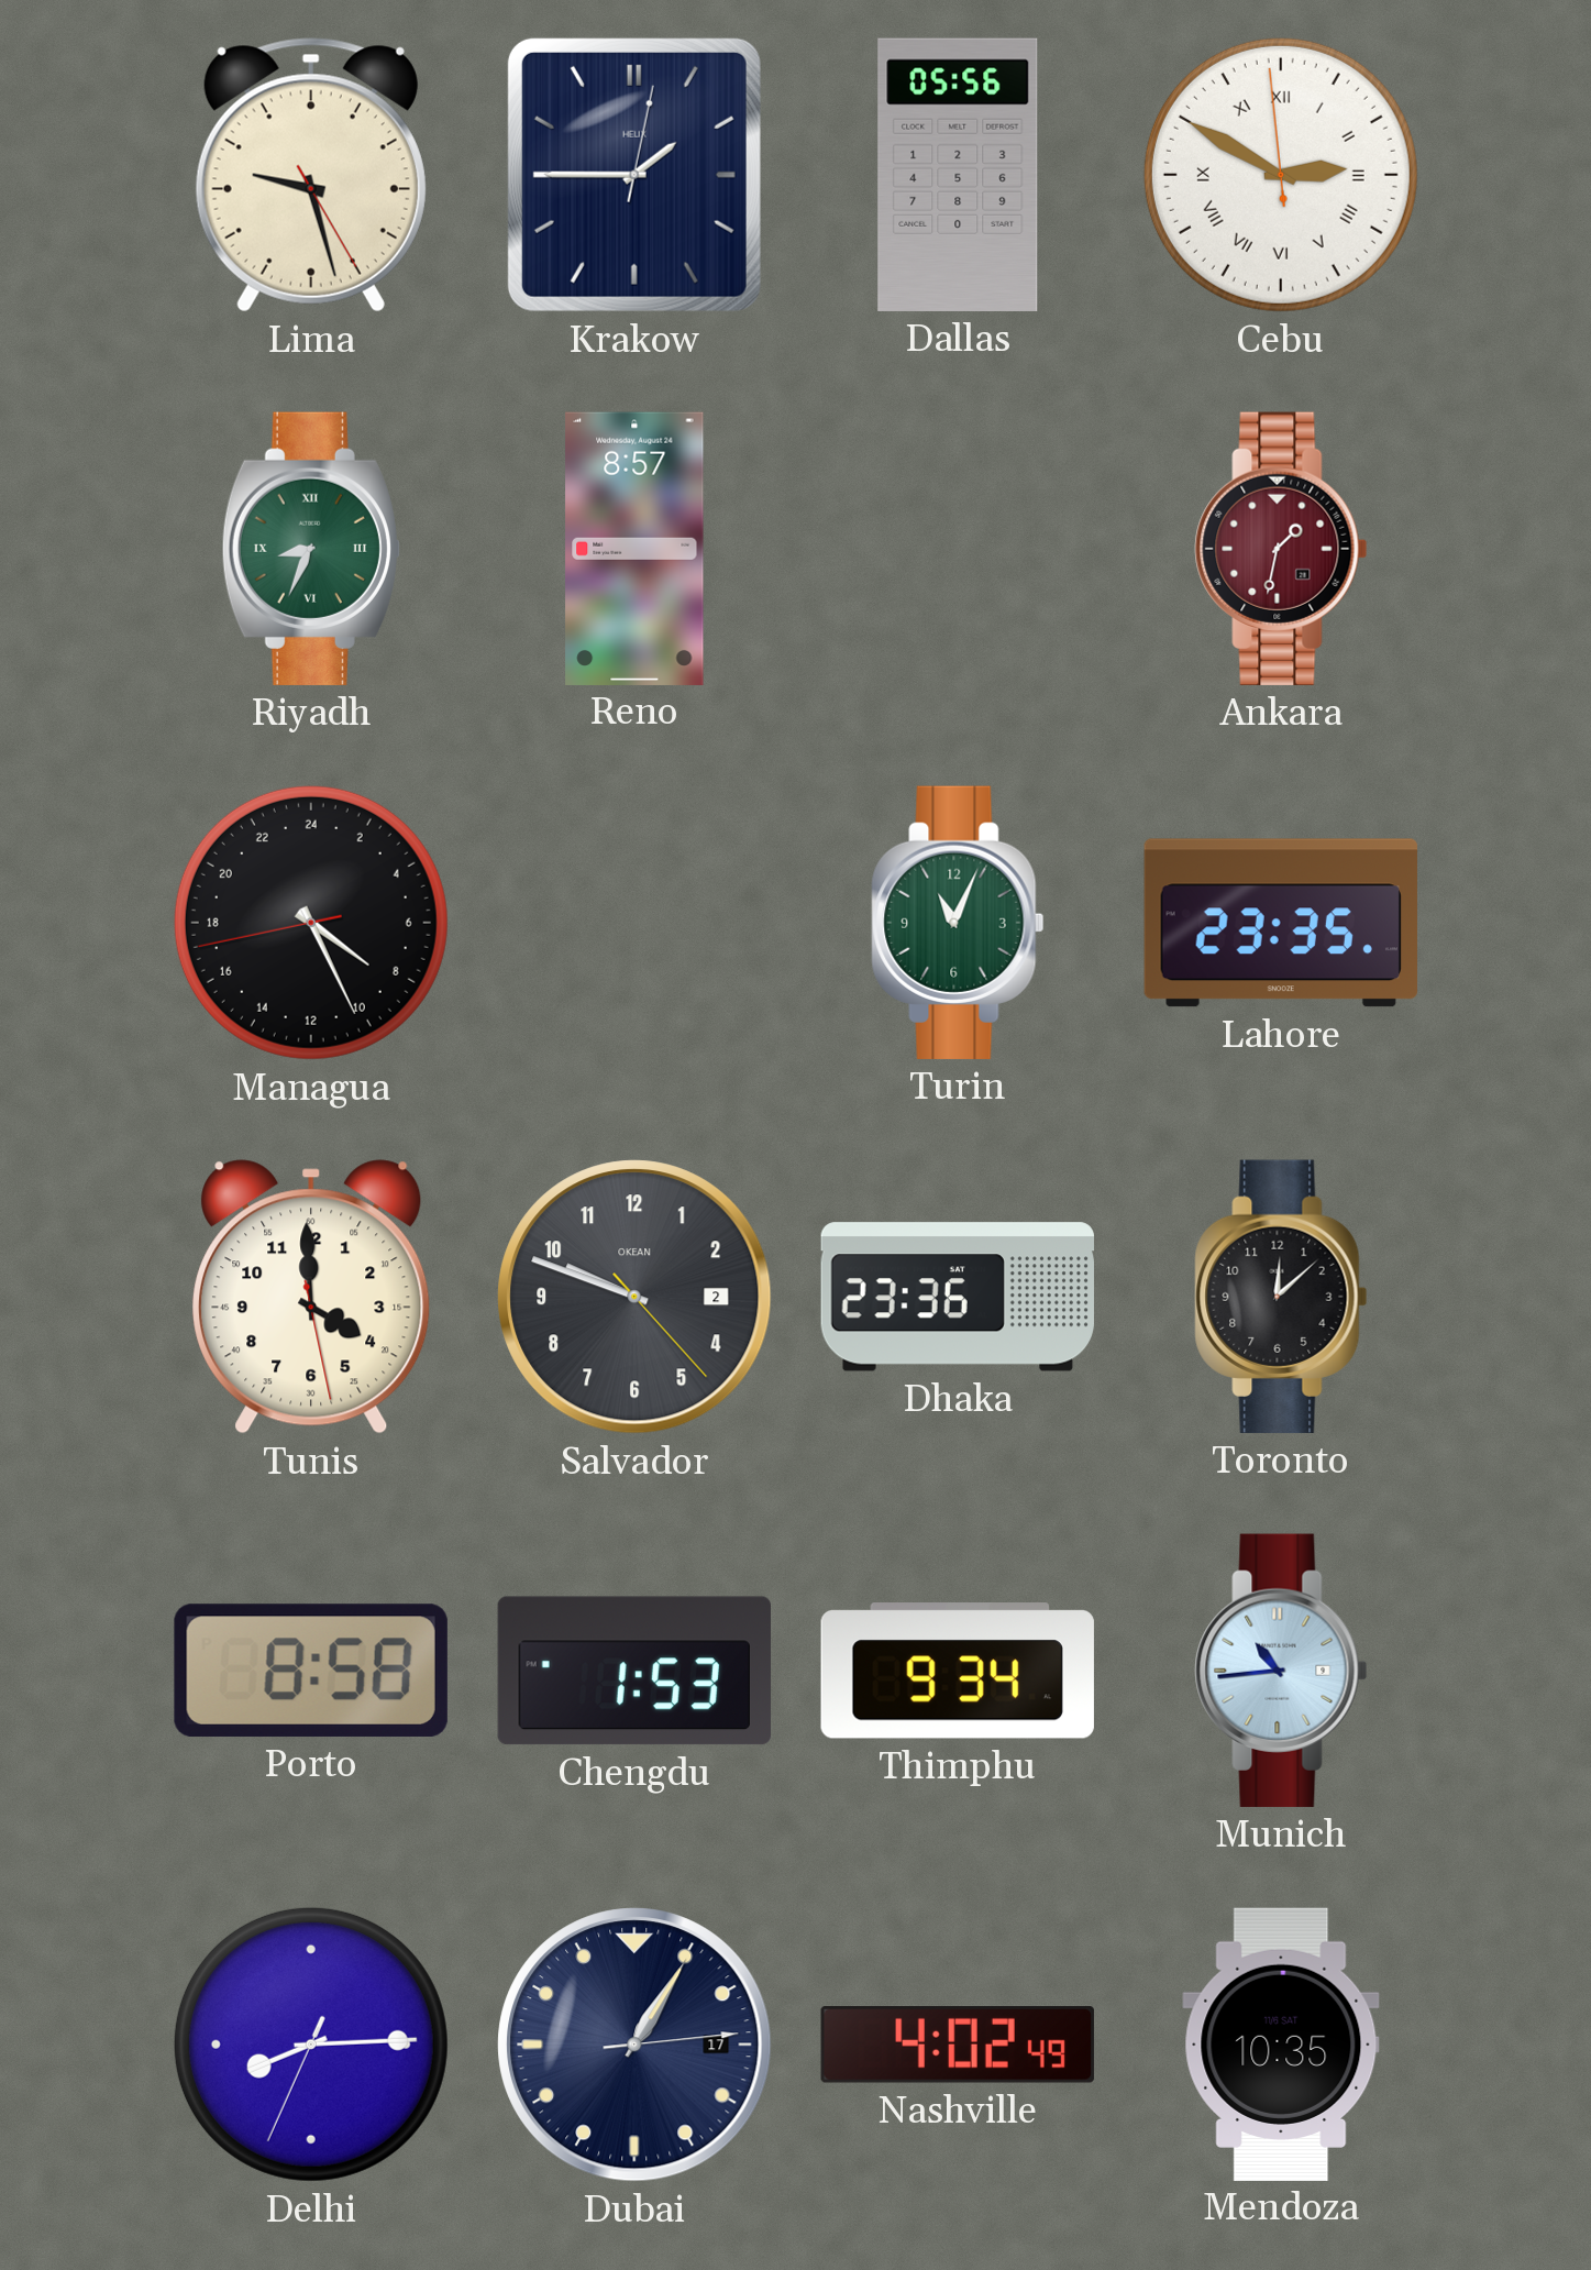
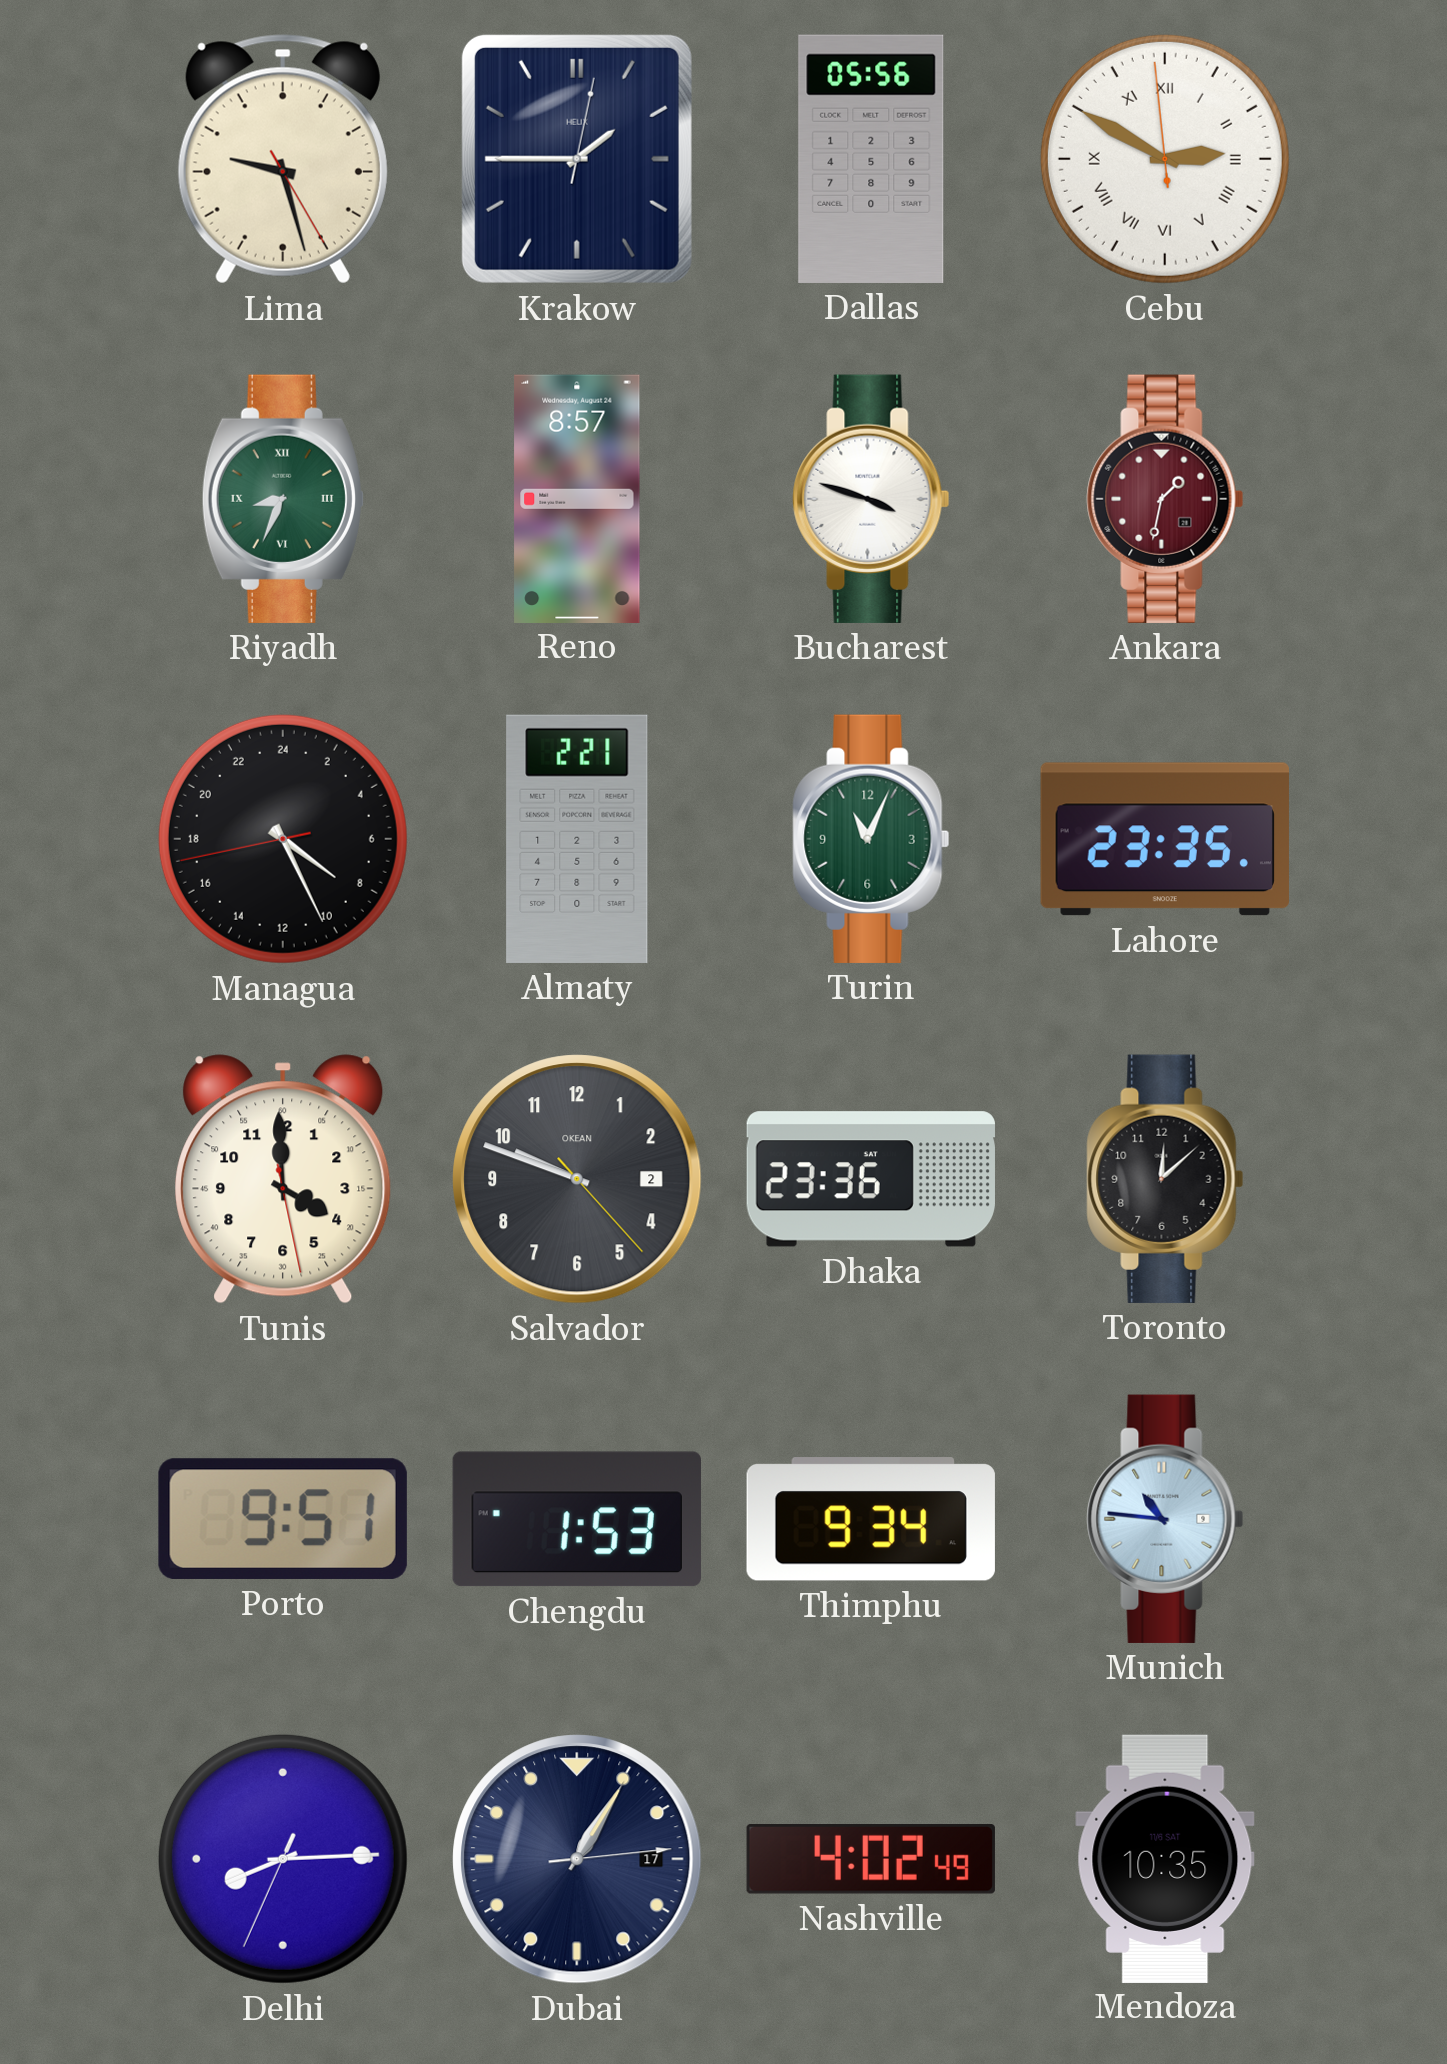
Bucharest: none -> 3:48
Almaty: none -> 2:21
Porto: 8:58 -> 9:51
Munich: 10:44 -> 10:46
